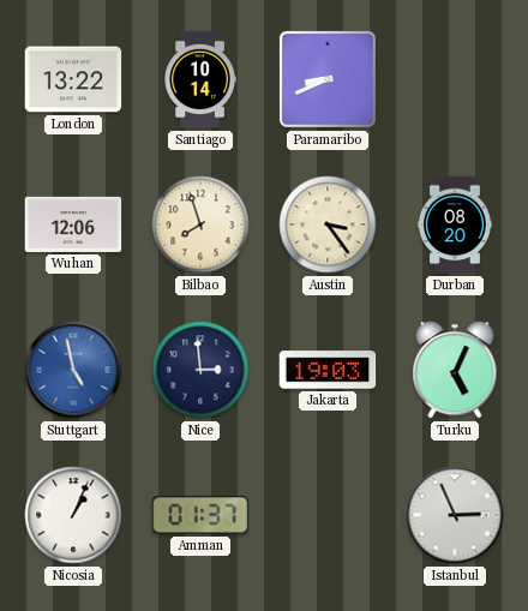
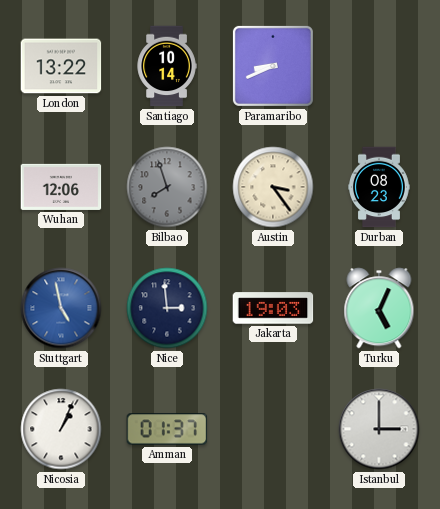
Bilbao dial: cream -> grey
Durban: 08:20 -> 08:23
Istanbul: 2:56 -> 3:00
